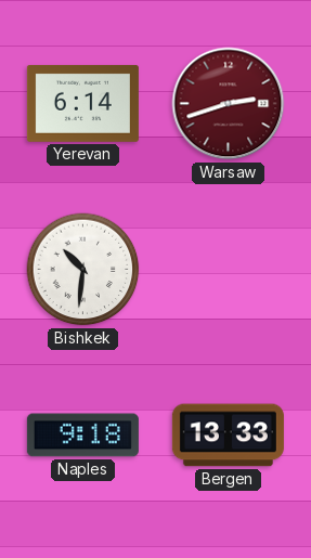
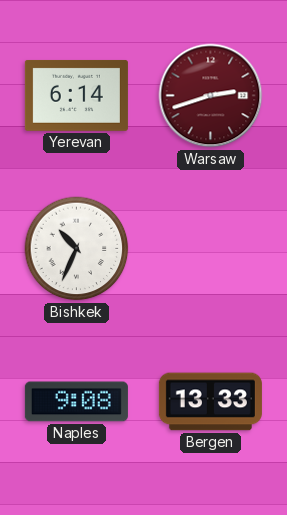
Bishkek: 10:31 -> 10:34
Naples: 9:18 -> 9:08
